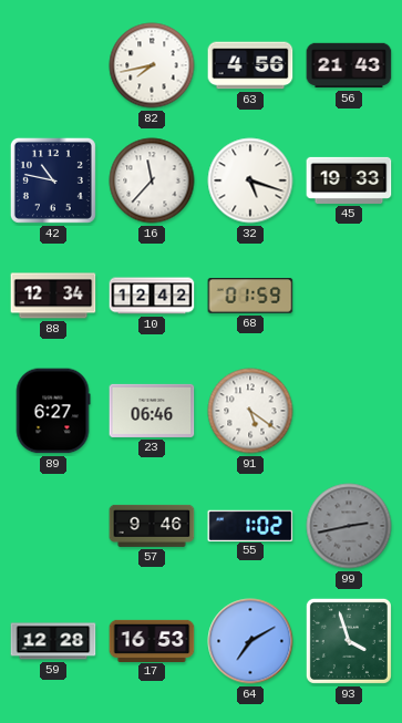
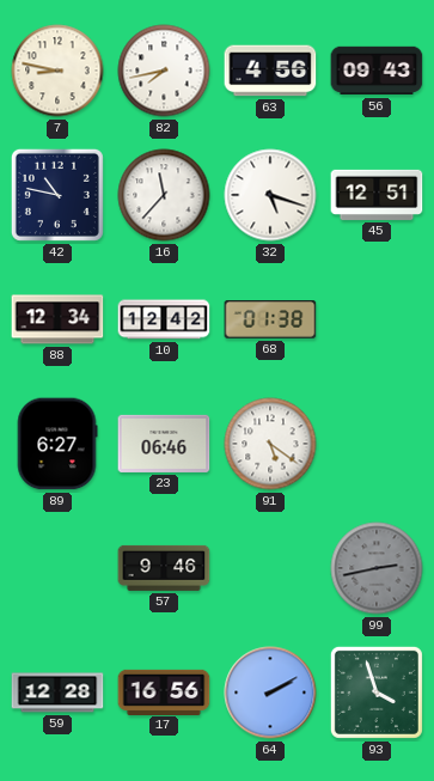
7: none -> 8:47
56: 21:43 -> 09:43
45: 19:33 -> 12:51
68: 01:59 -> 01:38
55: 1:02 -> none
17: 16:53 -> 16:56
64: 7:10 -> 2:10
